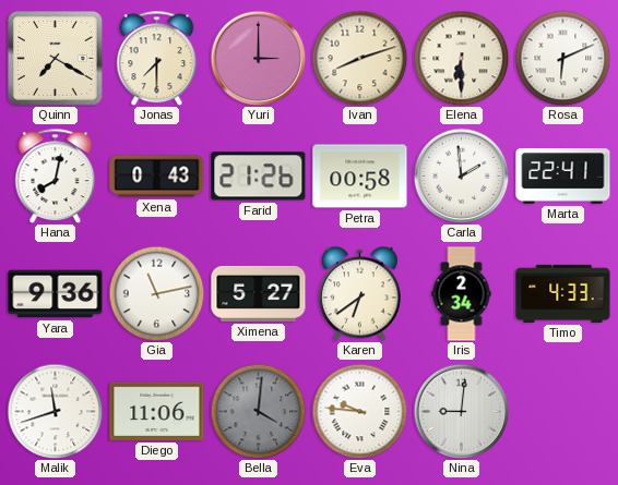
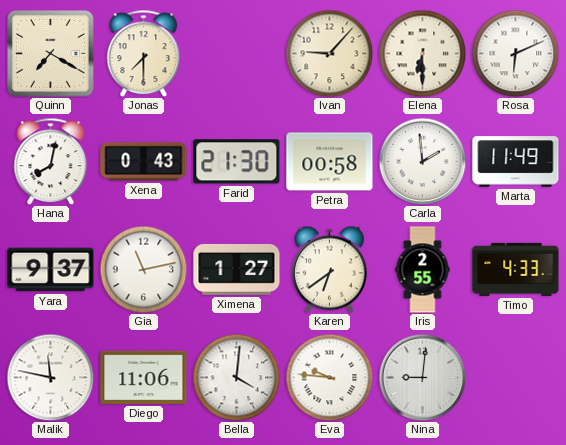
Yuri: 3:00 -> none
Ivan: 8:12 -> 9:07
Farid: 21:26 -> 21:30
Marta: 22:41 -> 11:49
Yara: 9:36 -> 9:37
Ximena: 5:27 -> 1:27
Iris: 2:34 -> 2:55
Malik: 11:42 -> 11:47
Bella dial: grey -> white
